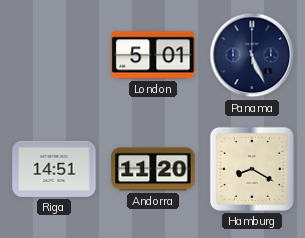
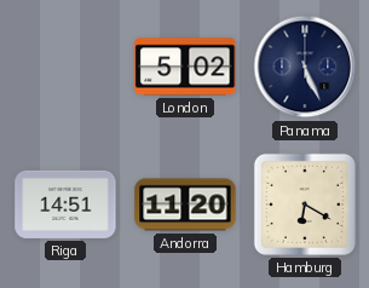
London: 5:01 -> 5:02
Hamburg: 8:20 -> 6:20
